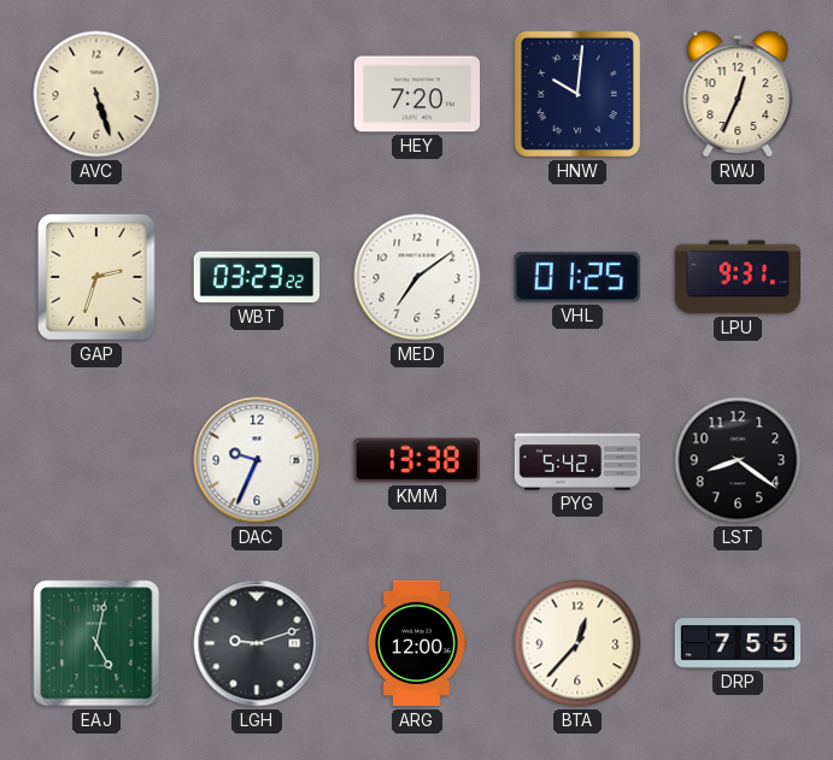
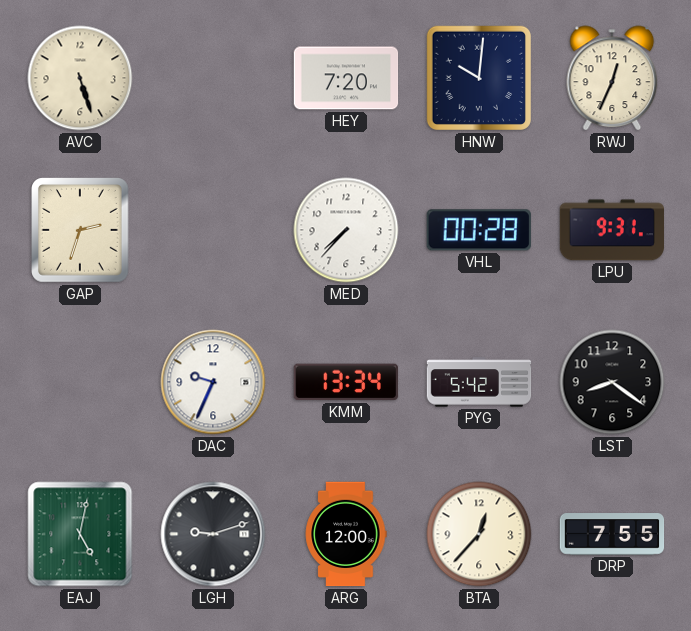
WBT: 03:23 -> none
MED: 7:09 -> 7:37
VHL: 01:25 -> 00:28
KMM: 13:38 -> 13:34
